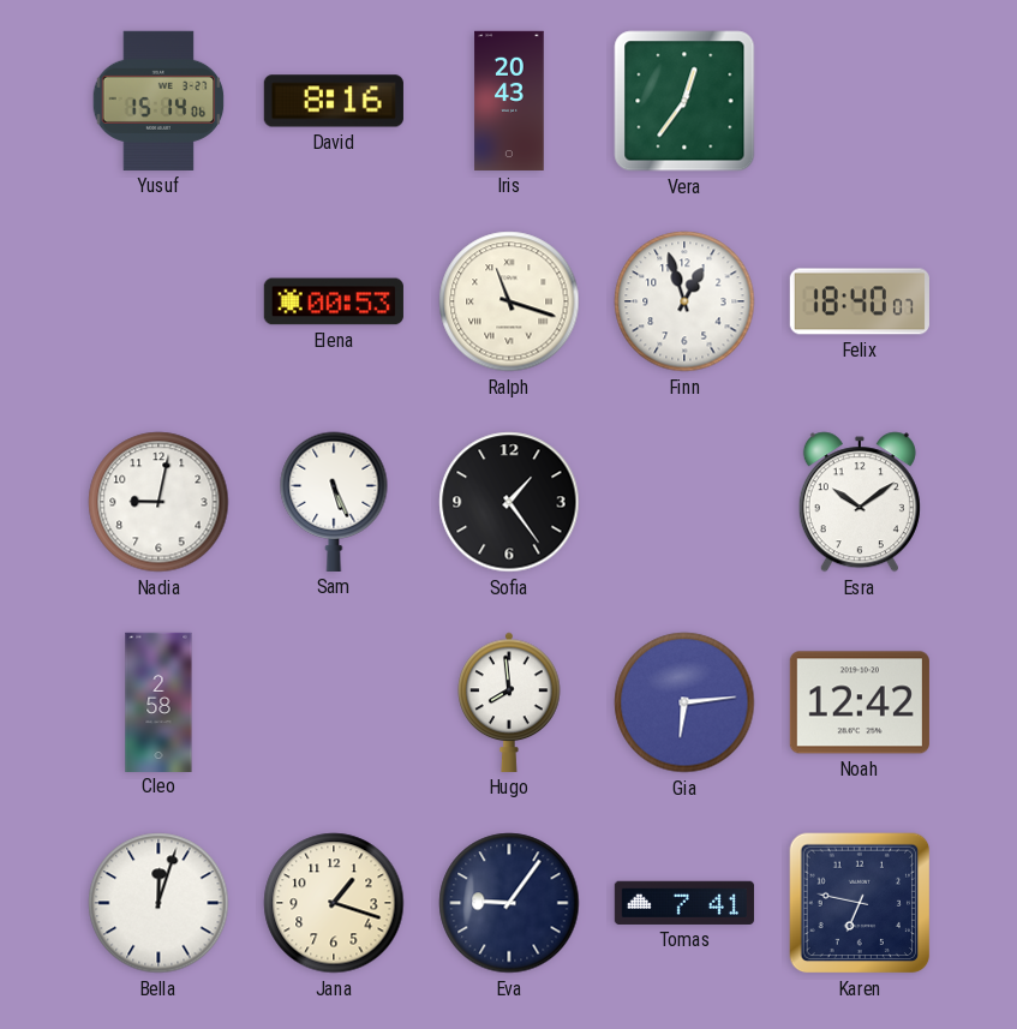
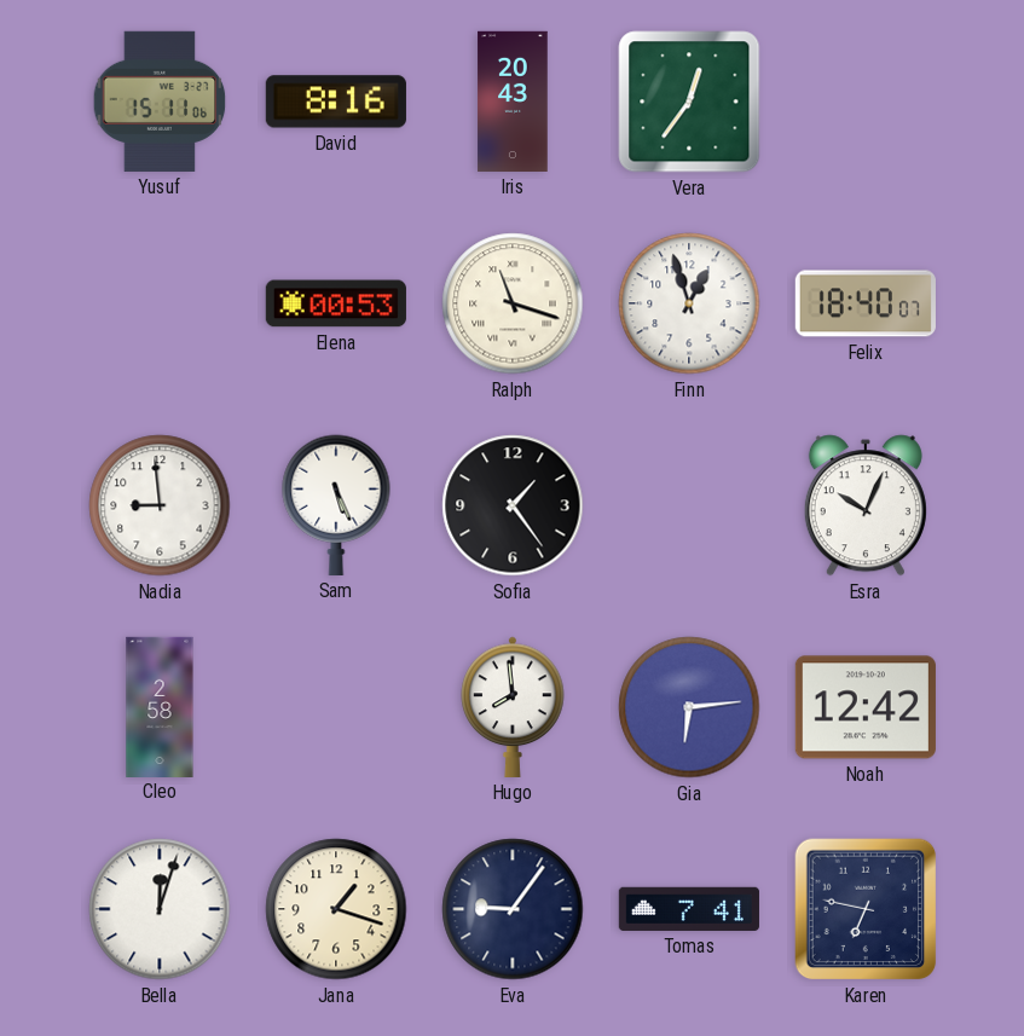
Yusuf: 15:14 -> 15:11
Nadia: 9:02 -> 8:59
Esra: 10:09 -> 10:04
